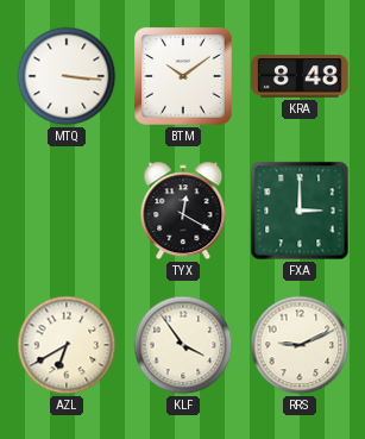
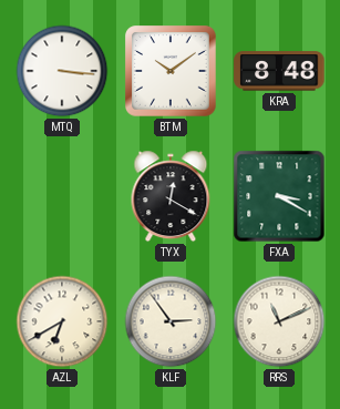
FXA: 3:00 -> 3:20
KLF: 3:54 -> 2:54
RRS: 9:11 -> 11:11
